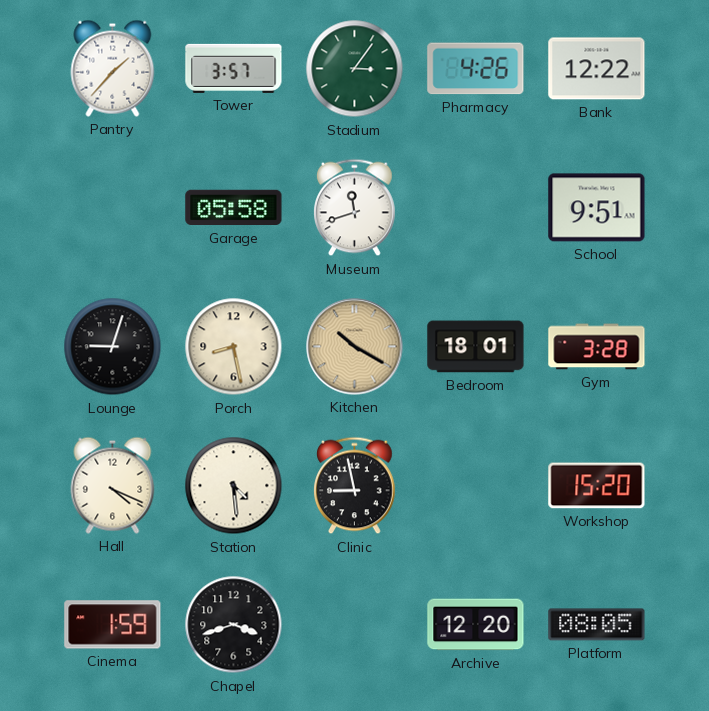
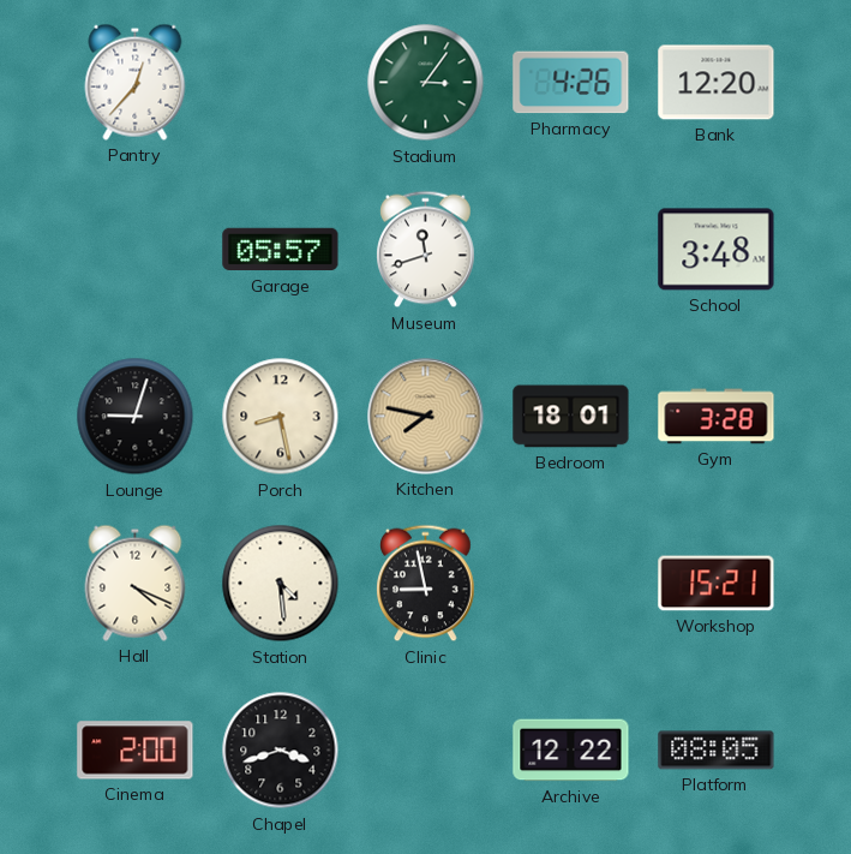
Pantry: 1:37 -> 12:37
Tower: 3:57 -> none
Bank: 12:22 -> 12:20
Garage: 05:58 -> 05:57
School: 9:51 -> 3:48
Kitchen: 10:20 -> 7:47
Workshop: 15:20 -> 15:21
Cinema: 1:59 -> 2:00
Archive: 12:20 -> 12:22
